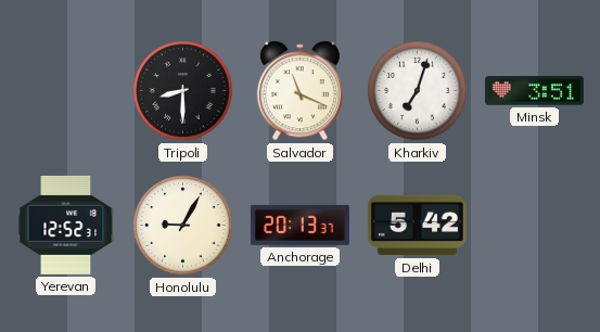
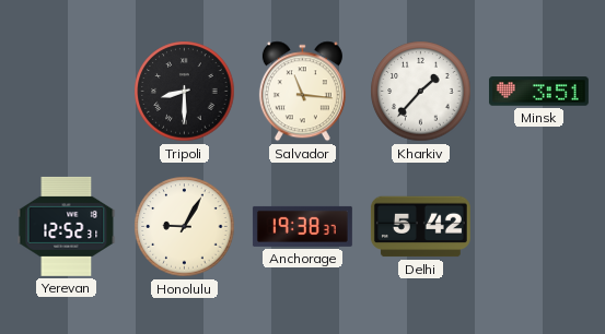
Salvador: 11:19 -> 11:16
Kharkiv: 7:03 -> 1:37
Anchorage: 20:13 -> 19:38
